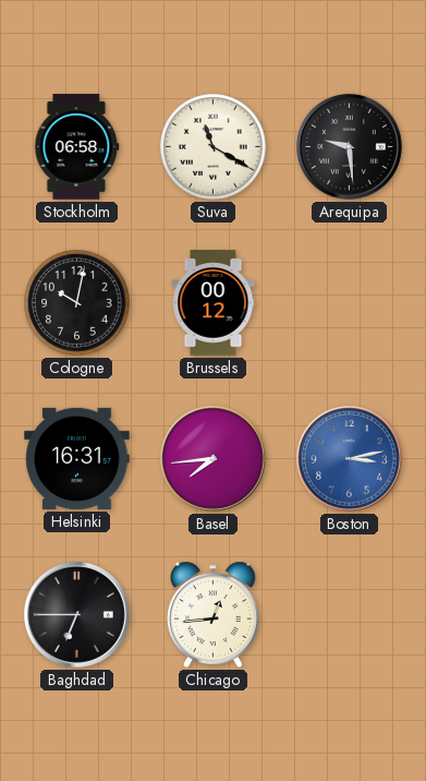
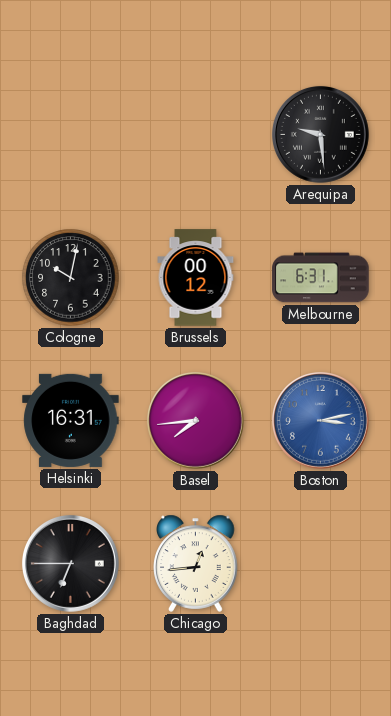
Stockholm: 06:58 -> none
Suva: 11:20 -> none
Melbourne: none -> 6:31
